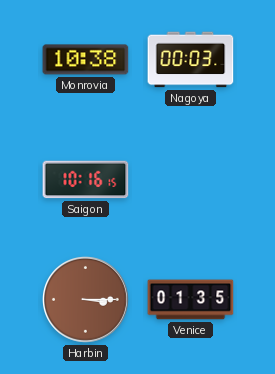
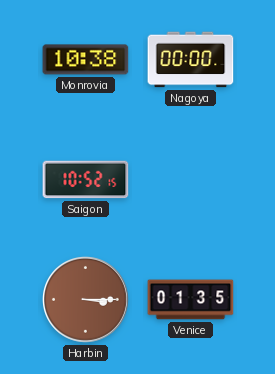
Nagoya: 00:03 -> 00:00
Saigon: 10:16 -> 10:52
